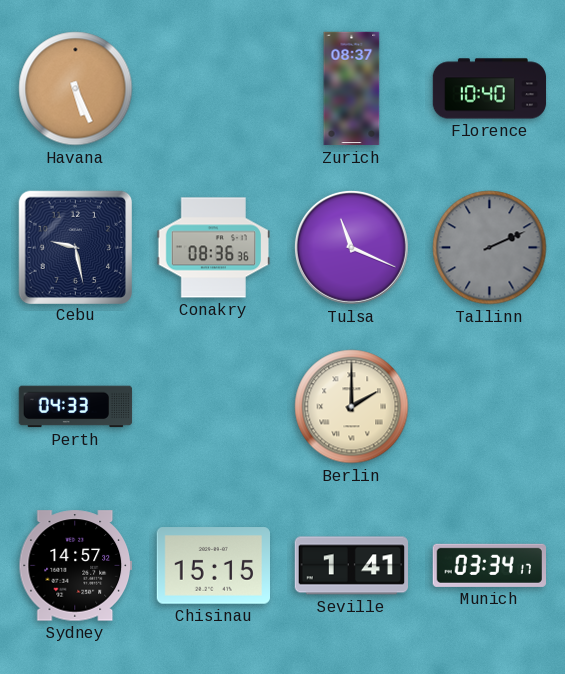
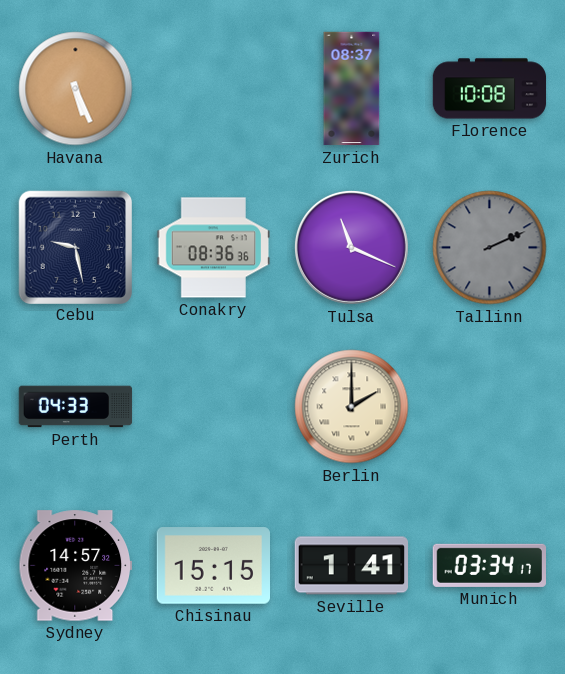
Florence: 10:40 -> 10:08
